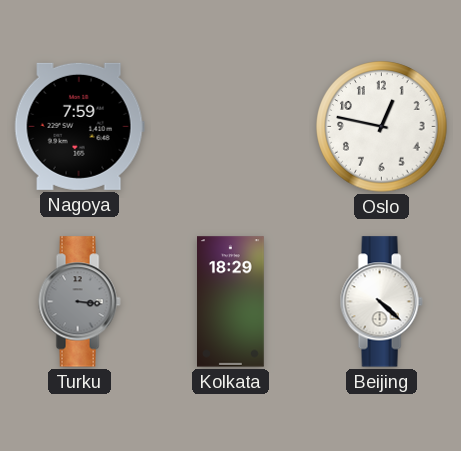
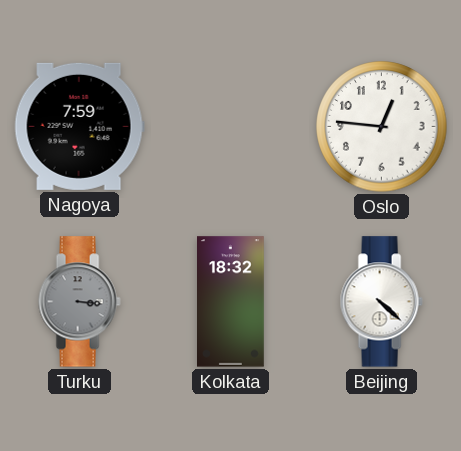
Oslo: 12:47 -> 12:46
Kolkata: 18:29 -> 18:32
